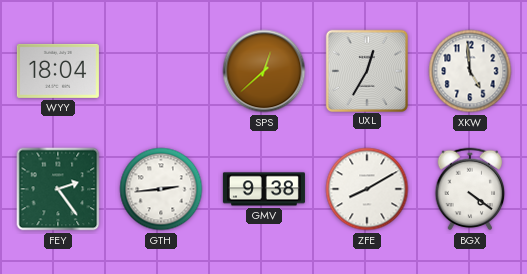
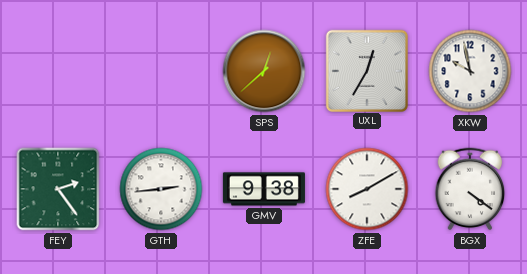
WYY: 18:04 -> none
XKW: 4:59 -> 9:58
